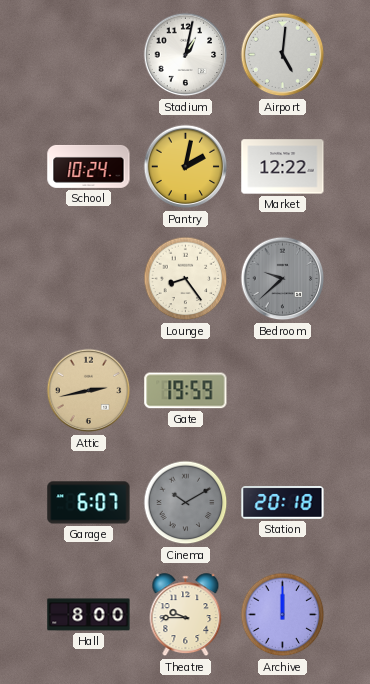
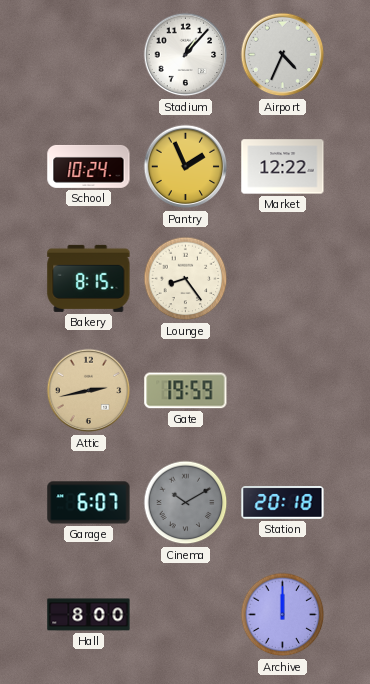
Stadium: 1:02 -> 1:07
Airport: 5:01 -> 4:34
Pantry: 2:02 -> 1:56
Bakery: none -> 8:15
Bedroom: 9:38 -> none
Theatre: 9:45 -> none
